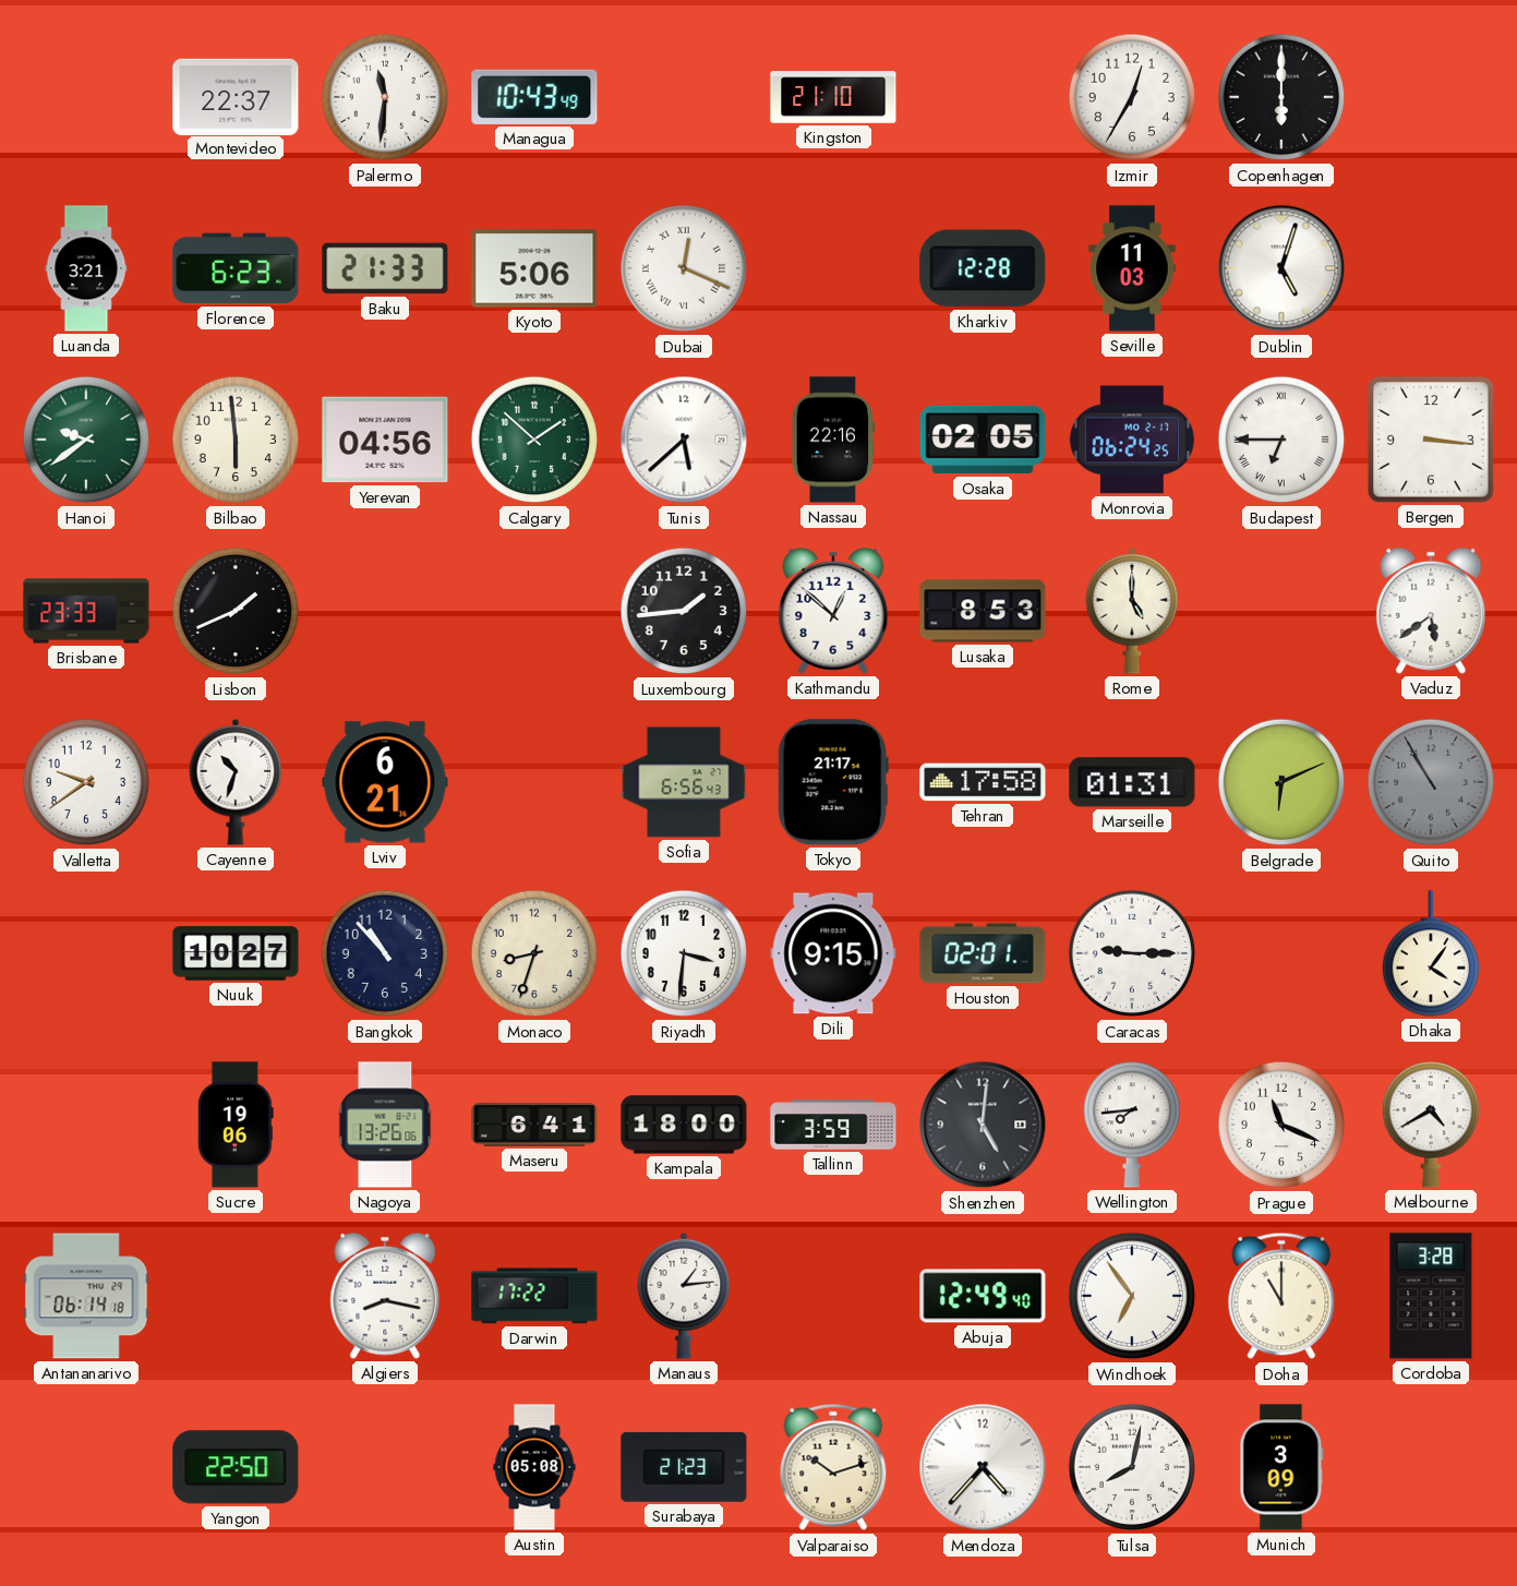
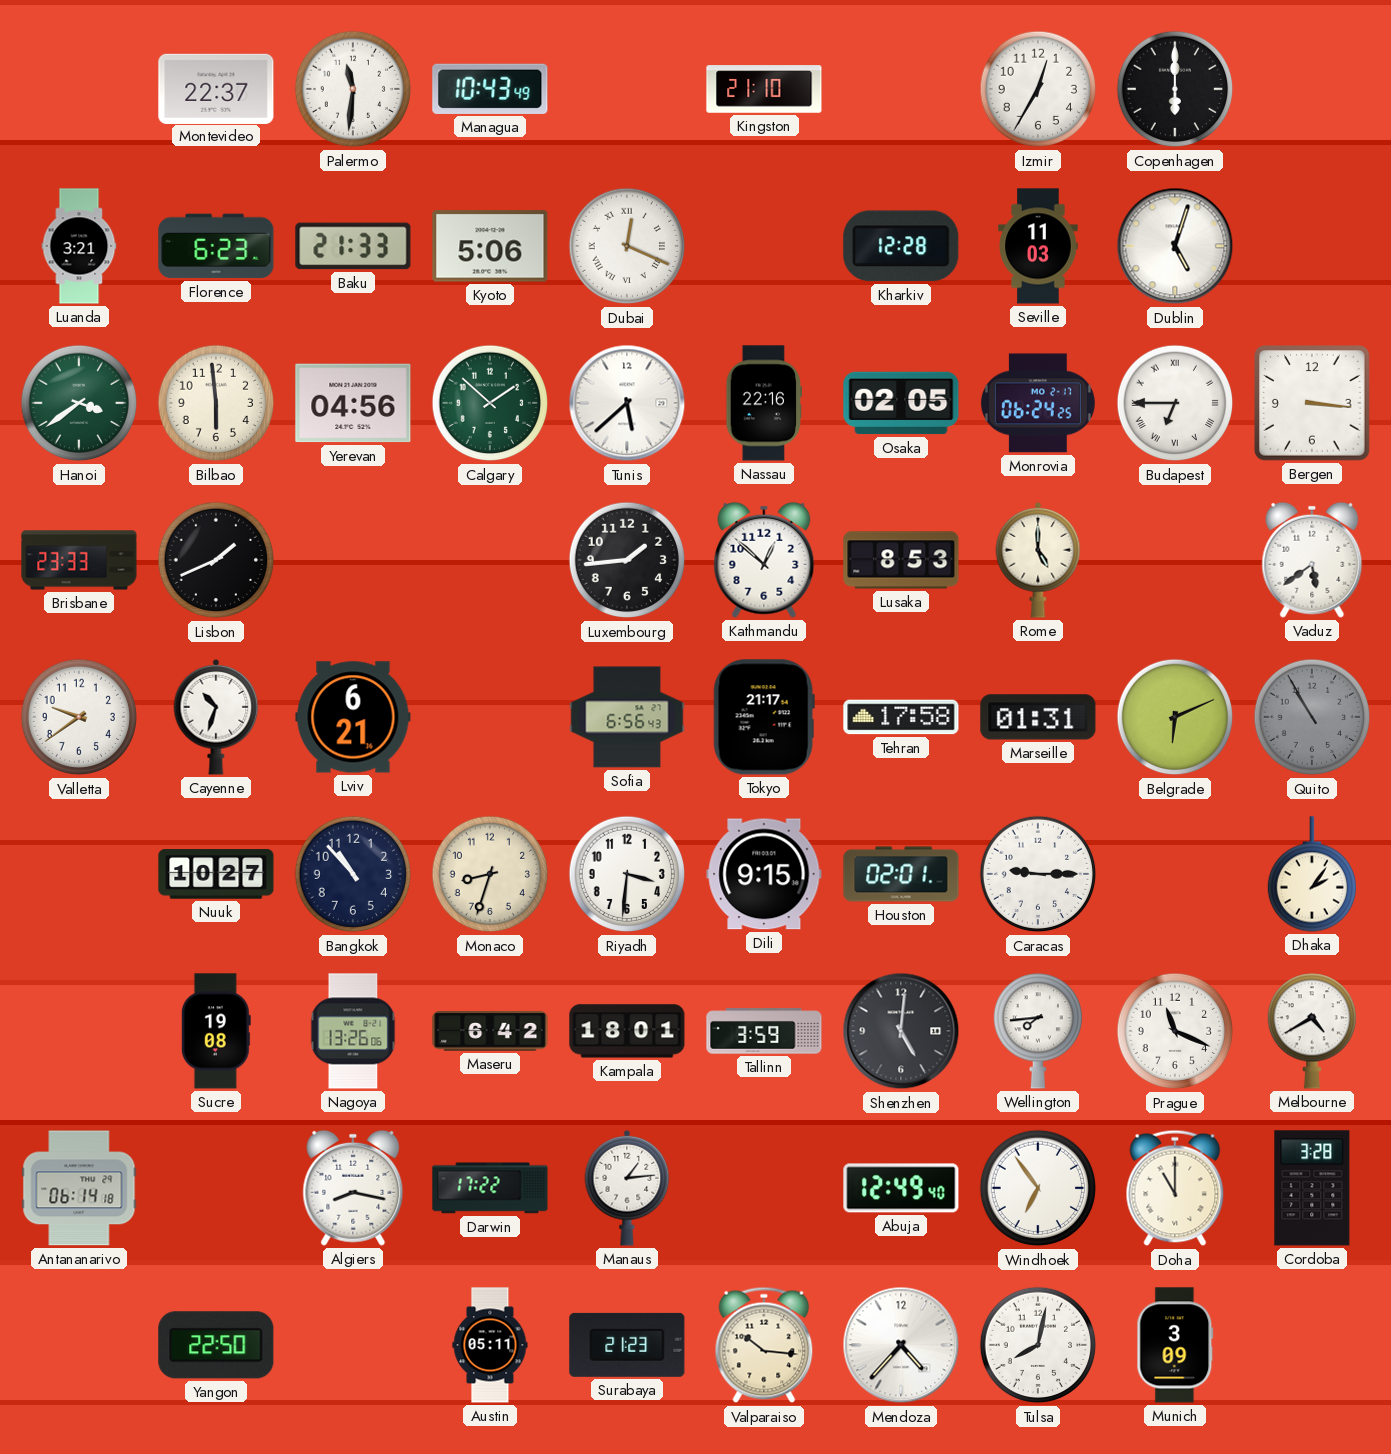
Hanoi: 9:39 -> 3:39
Dhaka: 4:06 -> 2:06
Sucre: 19:06 -> 19:08
Maseru: 6:41 -> 6:42
Kampala: 18:00 -> 18:01
Austin: 05:08 -> 05:11
Valparaiso: 10:12 -> 10:16
